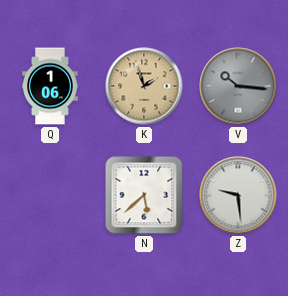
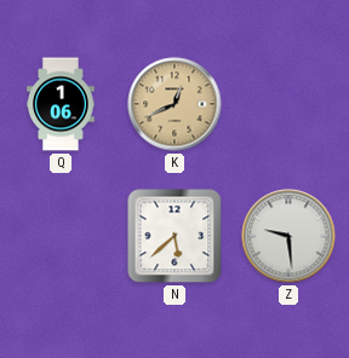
K: 1:57 -> 12:41
V: 10:16 -> none
